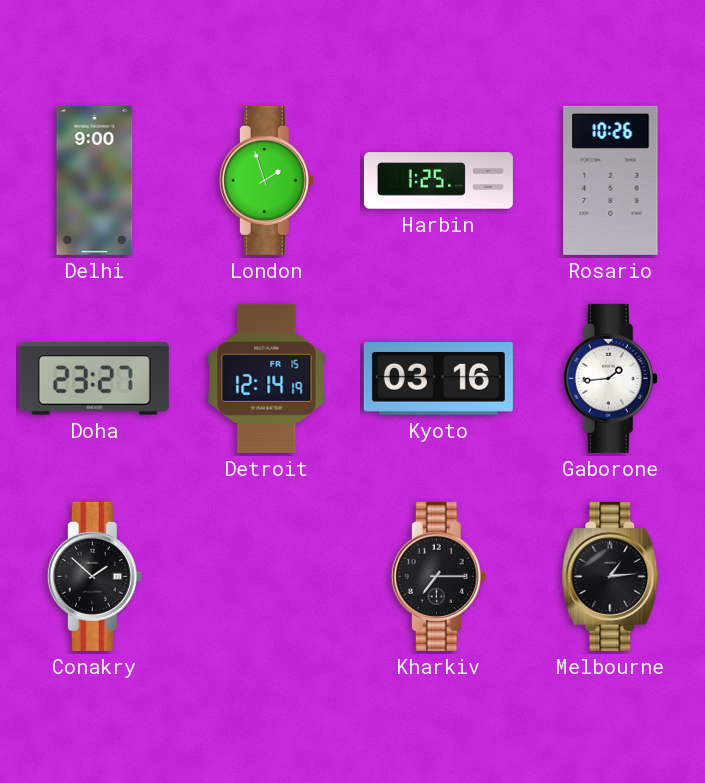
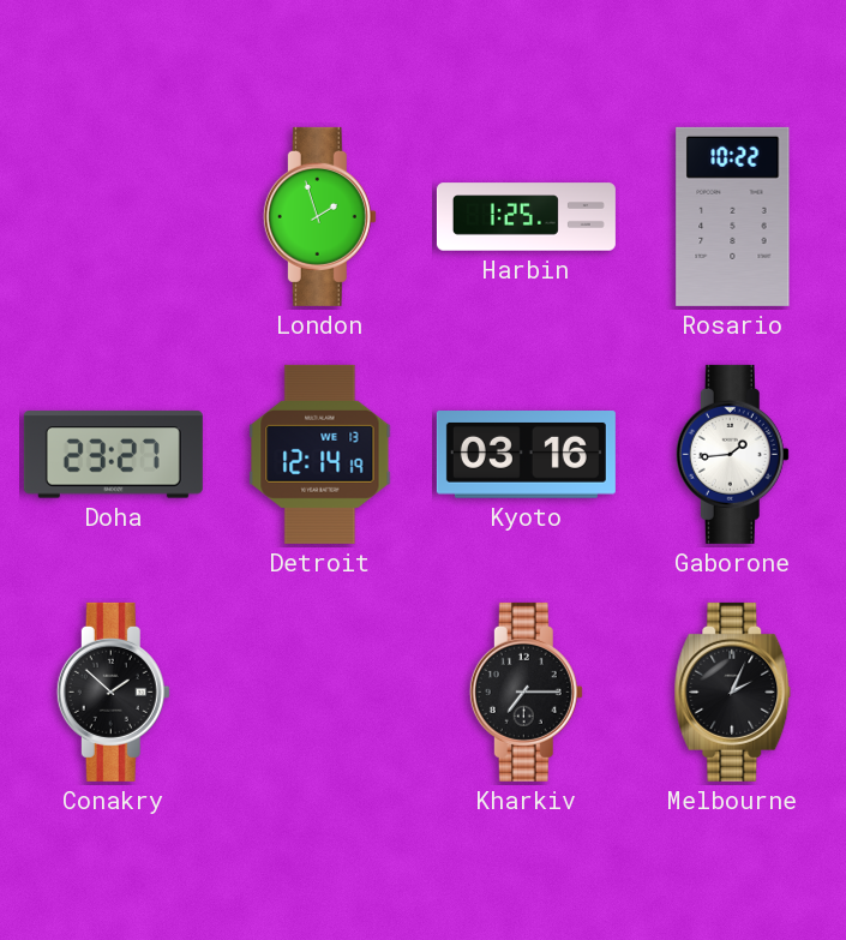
Delhi: 9:00 -> none
Rosario: 10:26 -> 10:22
Detroit date: FR 15 -> WE 13
Melbourne: 1:14 -> 2:04
